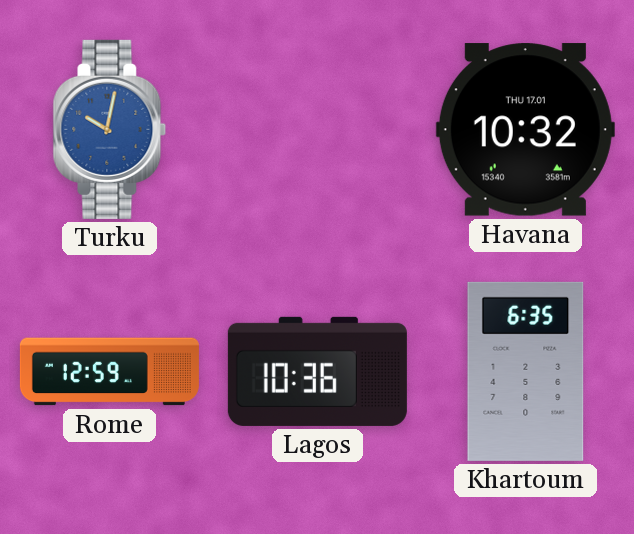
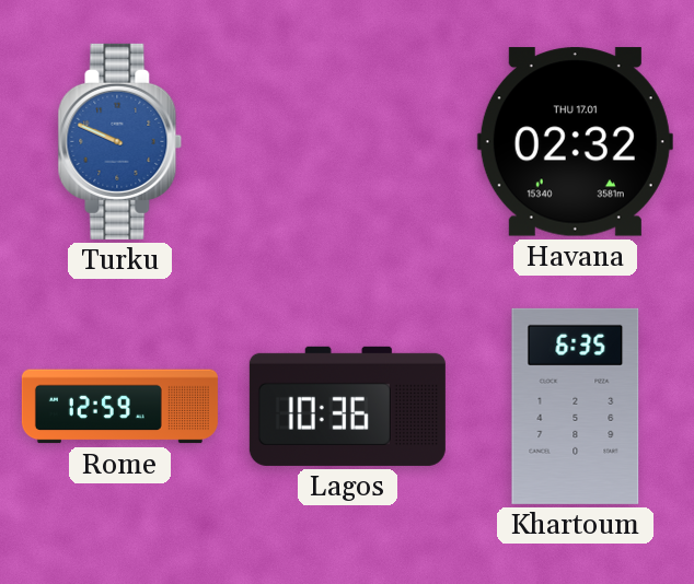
Turku: 10:02 -> 9:49
Havana: 10:32 -> 02:32
